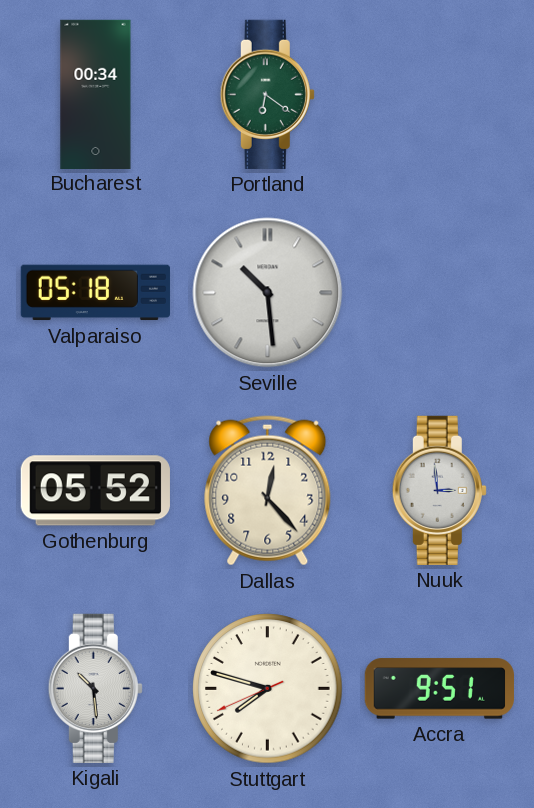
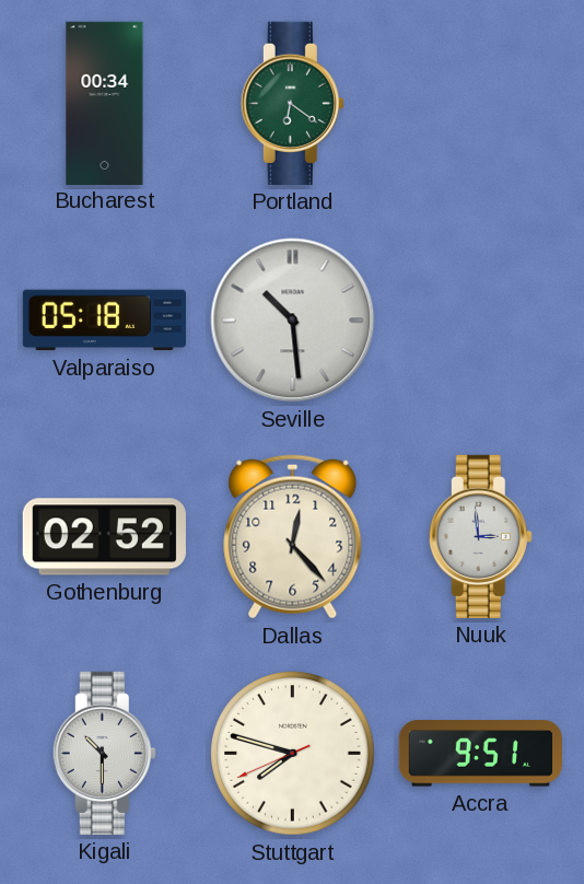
Gothenburg: 05:52 -> 02:52
Kigali: 10:29 -> 10:30
